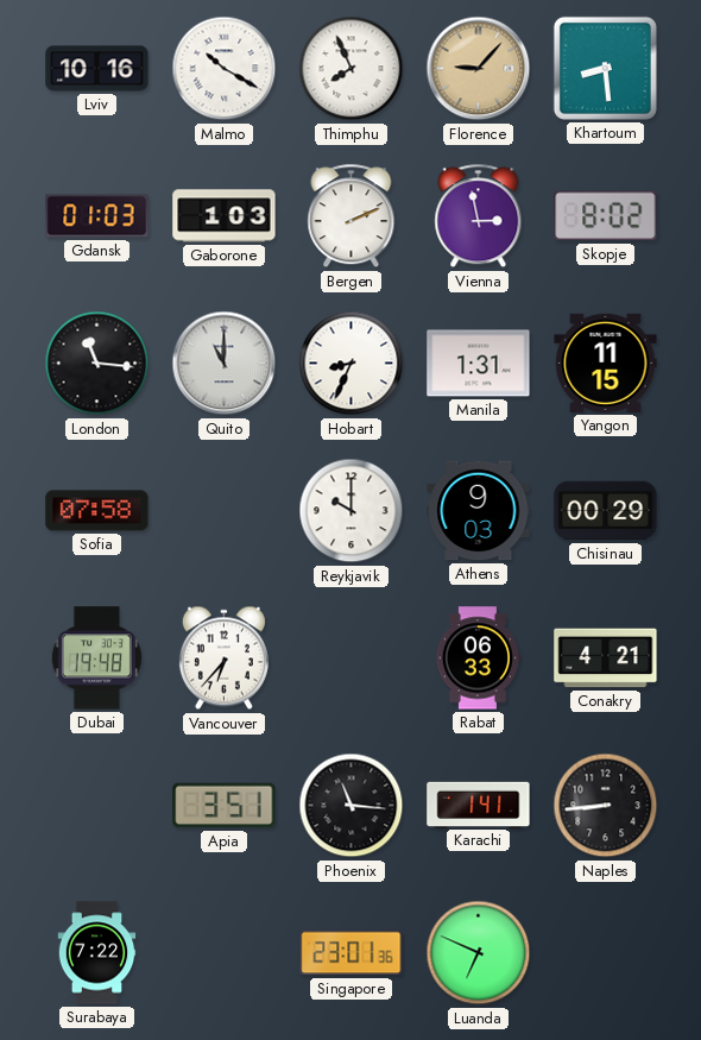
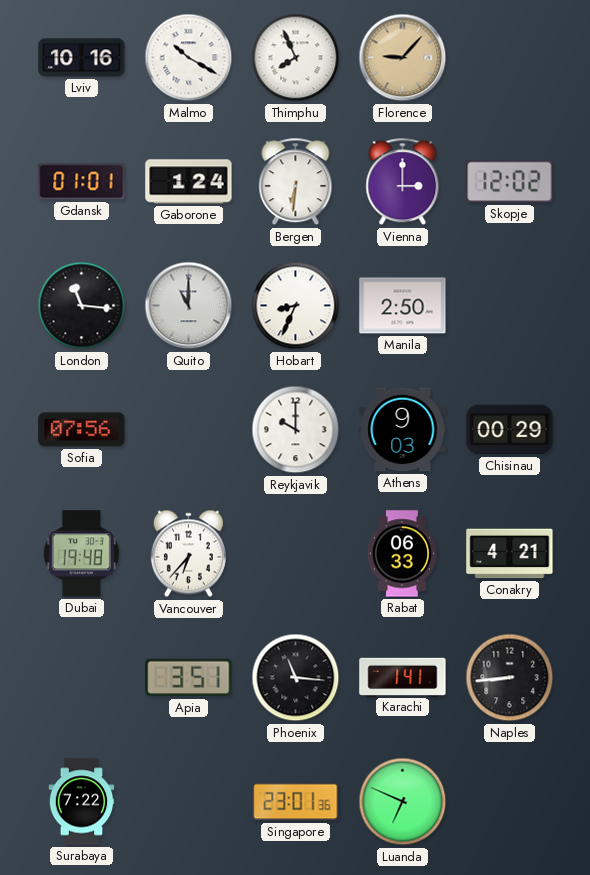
Khartoum: 8:29 -> none
Gdansk: 01:03 -> 01:01
Gaborone: 1:03 -> 1:24
Bergen: 2:11 -> 6:31
Vienna: 2:58 -> 3:00
Skopje: 8:02 -> 12:02
Manila: 1:31 -> 2:50
Yangon: 11:15 -> none
Sofia: 07:58 -> 07:56
